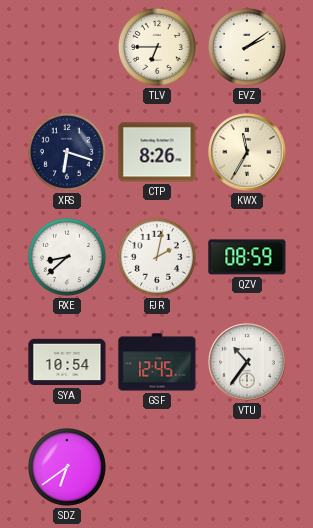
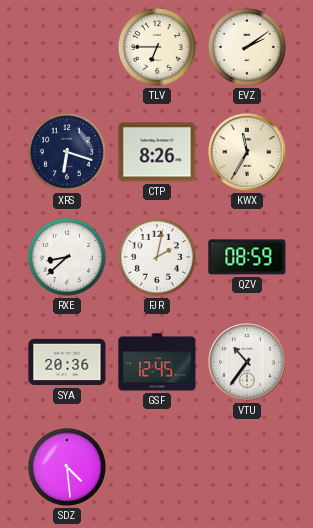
SYA: 10:54 -> 20:36
SDZ: 6:39 -> 4:29
